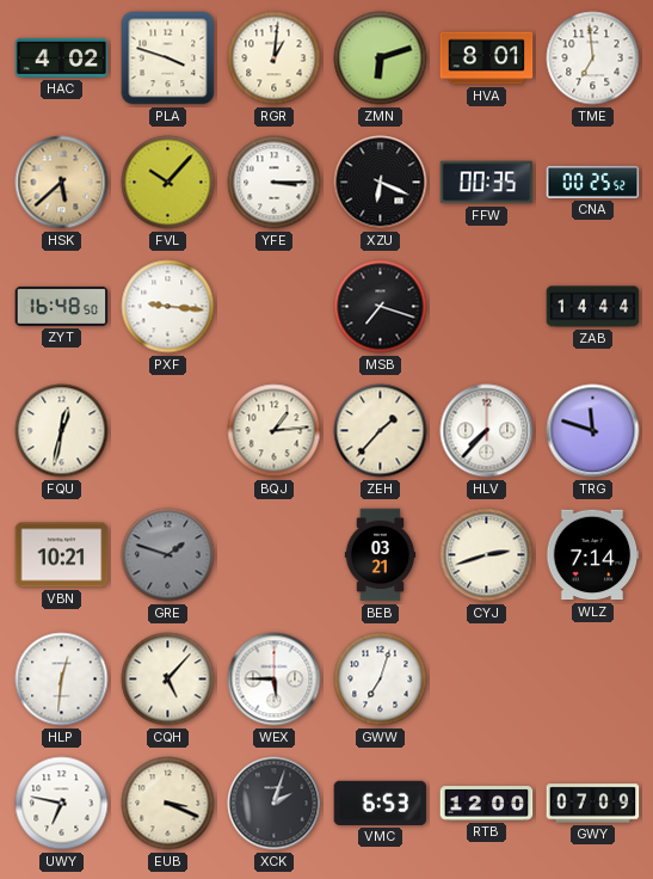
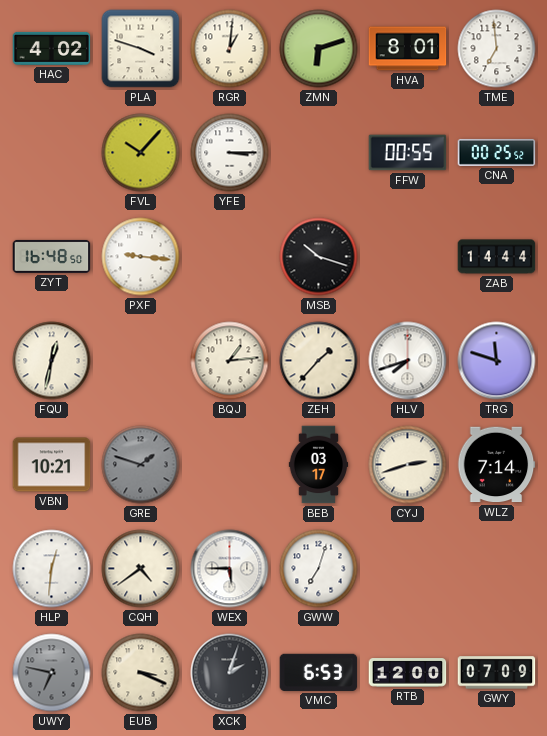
HSK: 5:38 -> none
XZU: 6:19 -> none
FFW: 00:35 -> 00:55
MSB: 7:18 -> 10:18
HLV: 7:37 -> 7:42
BEB: 03:21 -> 03:17
CQH: 5:07 -> 4:39
UWY dial: white -> grey
